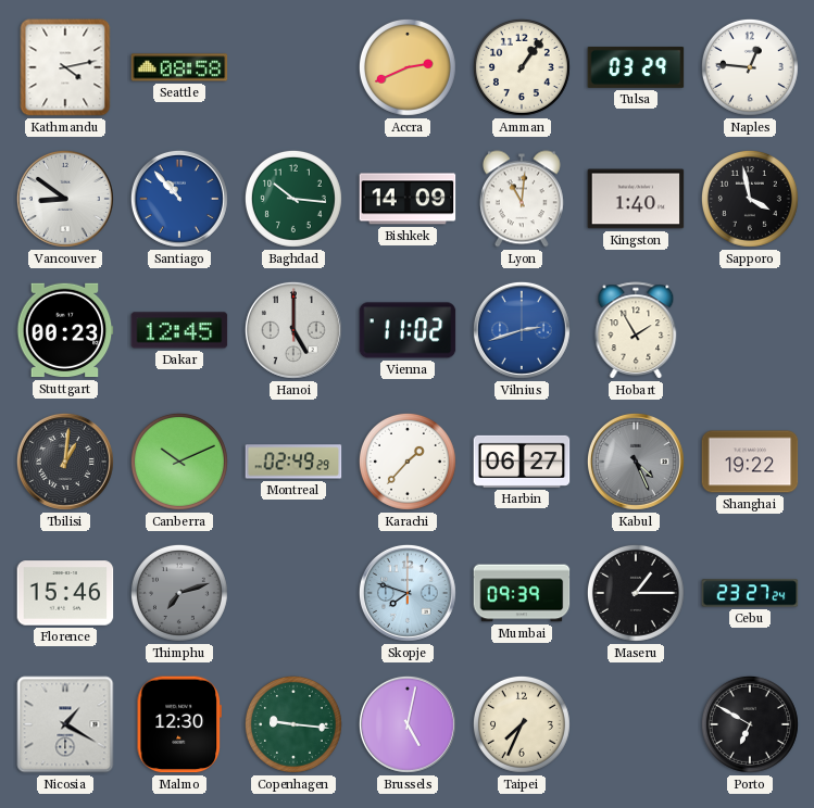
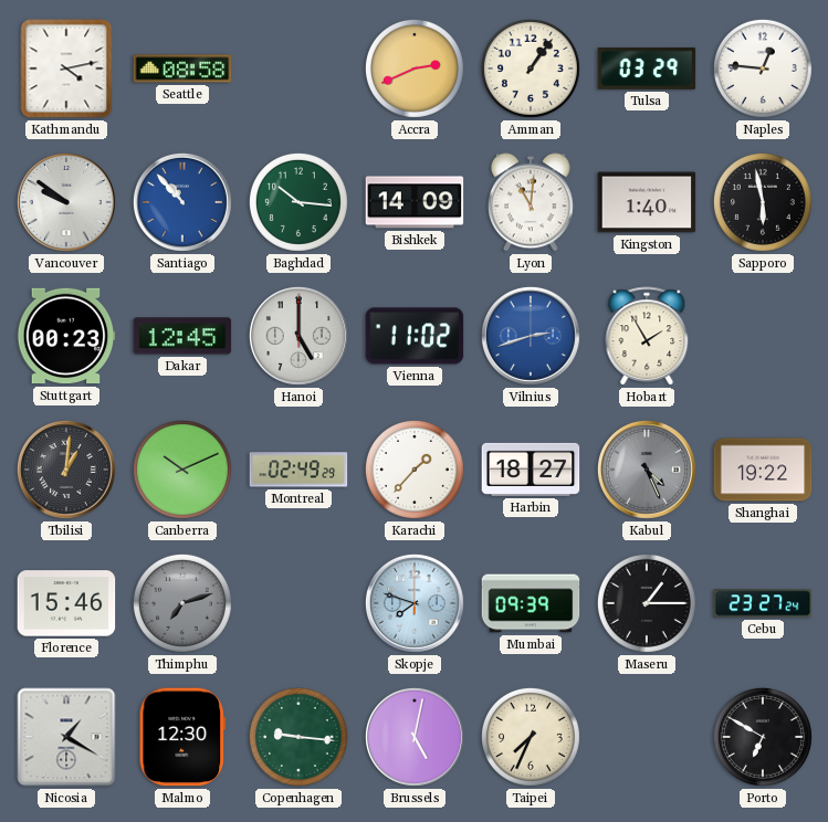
Vancouver: 8:51 -> 9:51
Sapporo: 3:58 -> 5:58
Harbin: 06:27 -> 18:27
